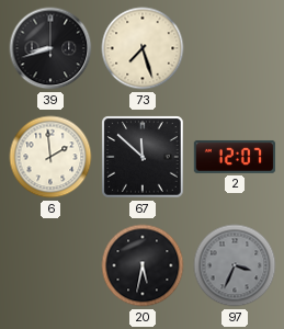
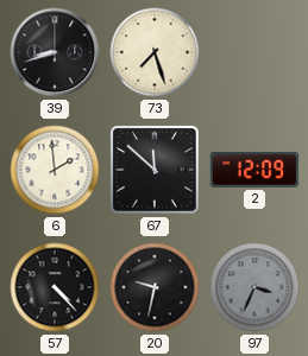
2: 12:07 -> 12:09
57: none -> 4:23
20: 5:32 -> 9:32
